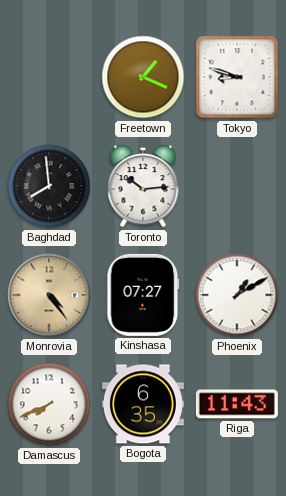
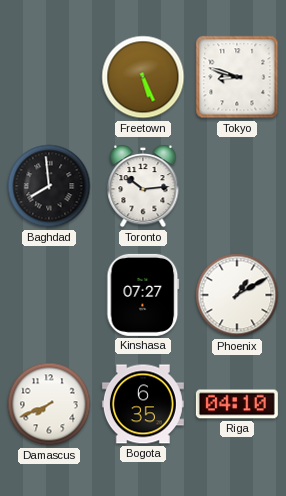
Freetown: 1:19 -> 5:26
Monrovia: 4:24 -> none
Riga: 11:43 -> 04:10
